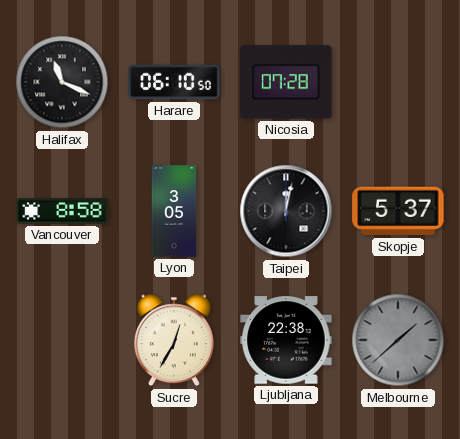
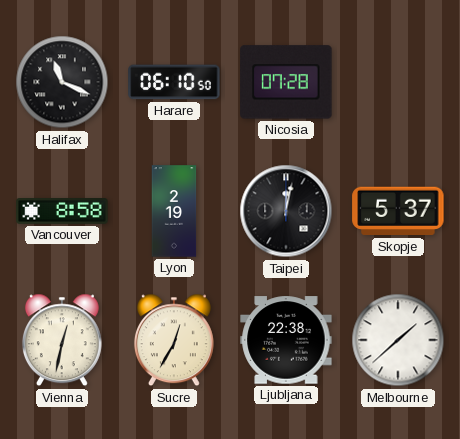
Lyon: 3:05 -> 2:19
Vienna: none -> 12:32
Melbourne dial: grey -> white
